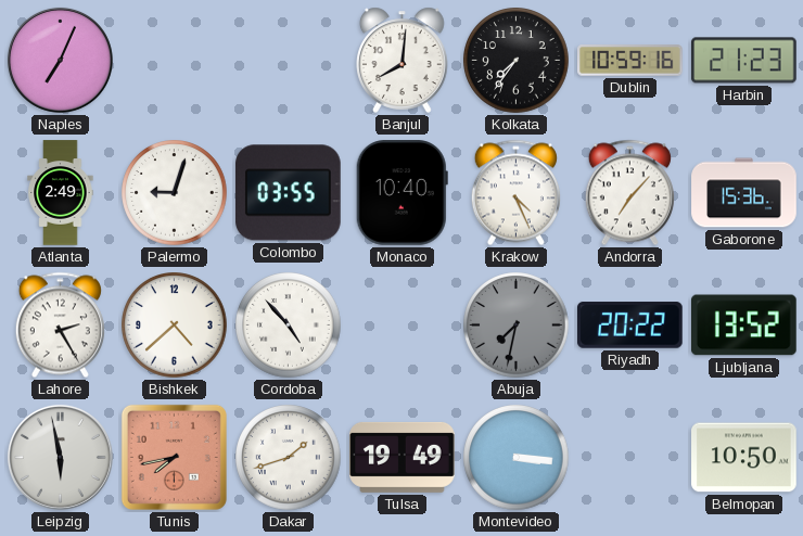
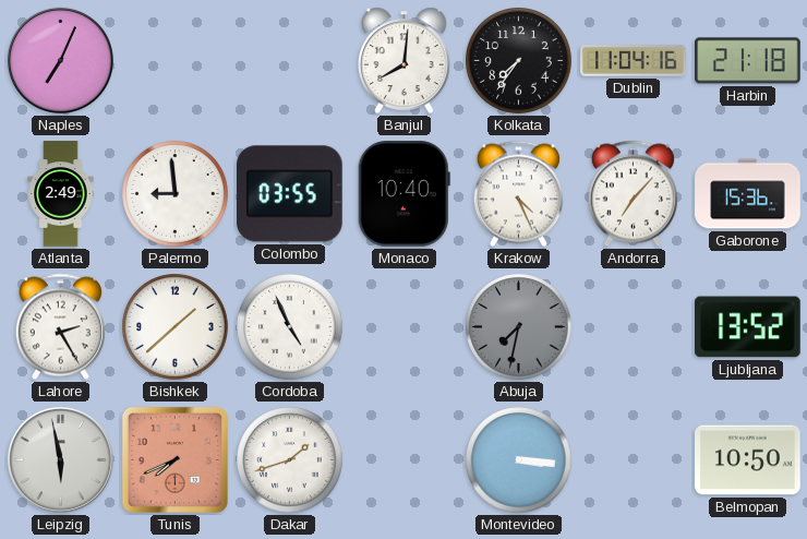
Dublin: 10:59 -> 11:04
Harbin: 21:23 -> 21:18
Palermo: 9:03 -> 8:59
Bishkek: 4:38 -> 1:38
Cordoba: 4:53 -> 4:56
Riyadh: 20:22 -> none
Tunis: 7:43 -> 7:41
Tulsa: 19:49 -> none
